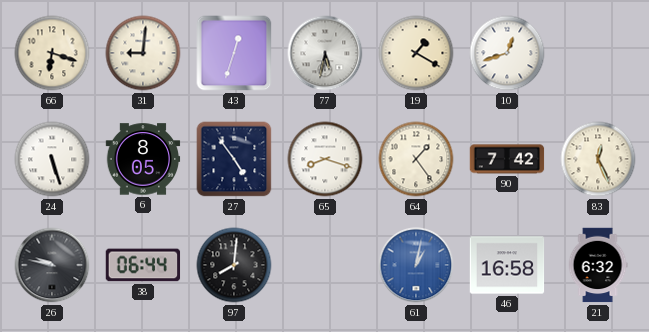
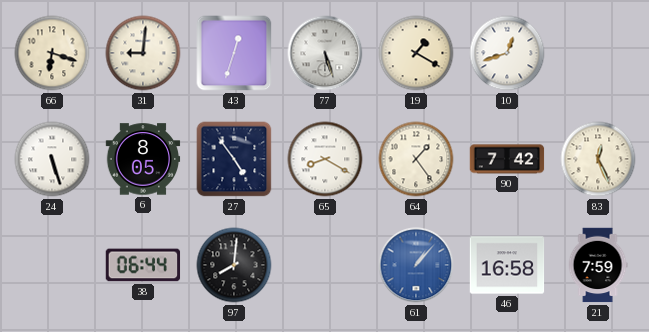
77: 5:32 -> 5:27
65: 8:18 -> 8:20
26: 9:47 -> none
61: 1:02 -> 1:07
21: 6:32 -> 7:59
